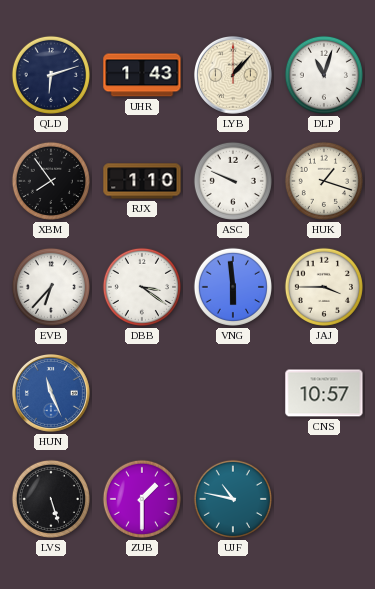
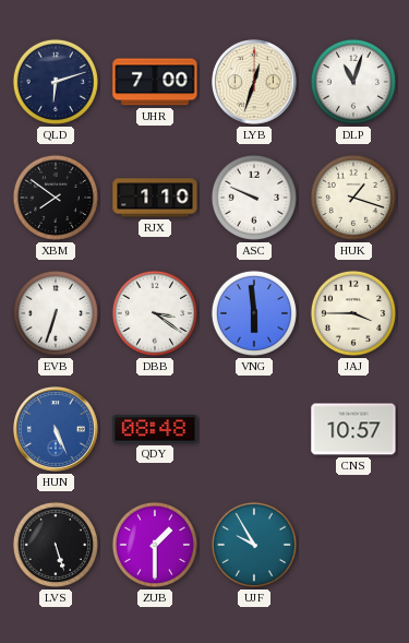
UHR: 1:43 -> 7:00
LYB: 1:07 -> 12:33
XBM: 7:54 -> 7:51
EVB: 6:37 -> 6:33
HUN: 11:26 -> 5:26
QDY: none -> 08:48
UJF: 10:47 -> 9:55
